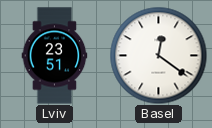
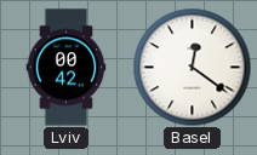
Lviv: 23:51 -> 00:42
